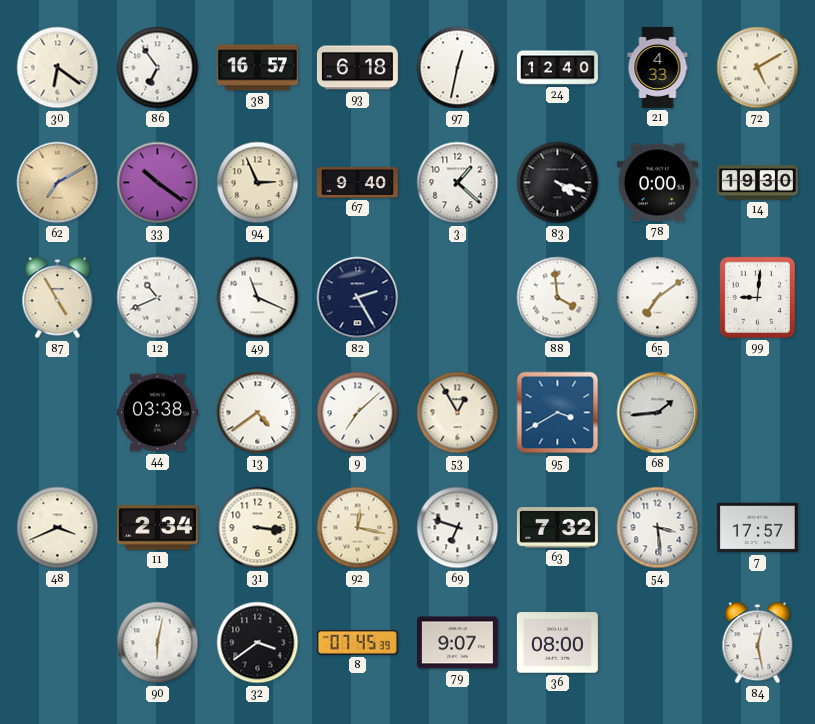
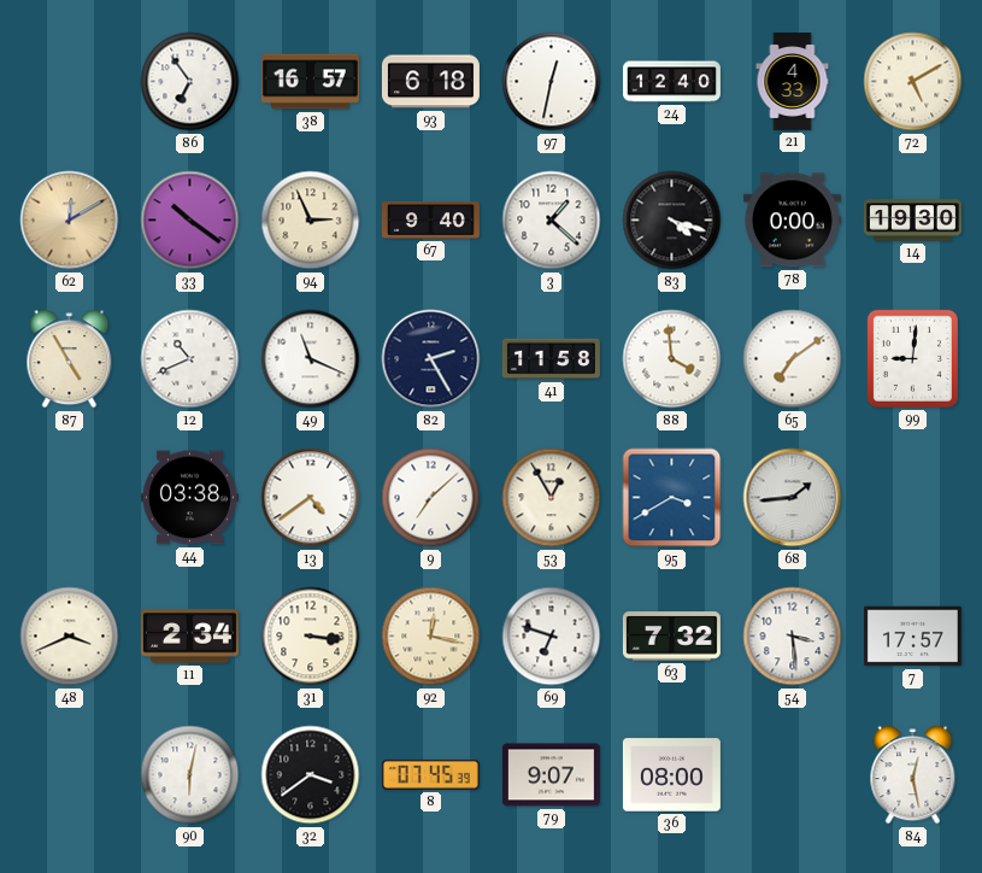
30: 6:21 -> none
62: 7:10 -> 12:10
41: none -> 11:58
